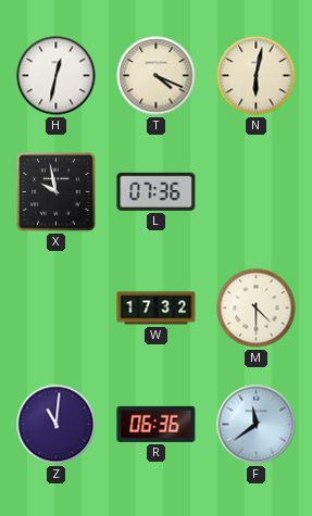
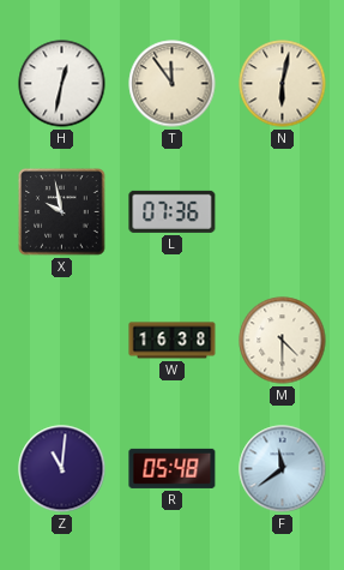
T: 4:19 -> 11:54
W: 17:32 -> 16:38
R: 06:36 -> 05:48
